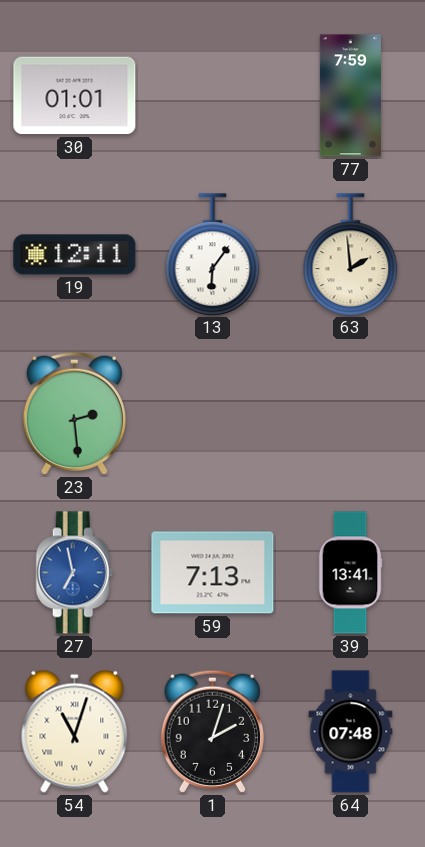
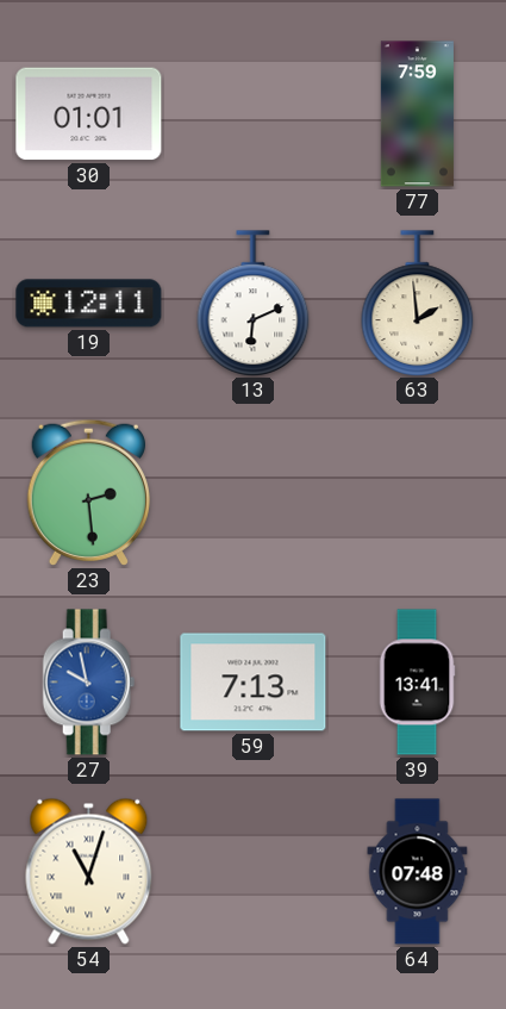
13: 6:06 -> 6:11
27: 6:58 -> 9:58
1: 2:03 -> none
